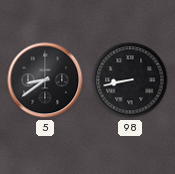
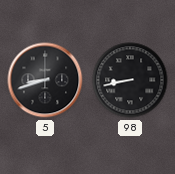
5: 8:39 -> 8:42
